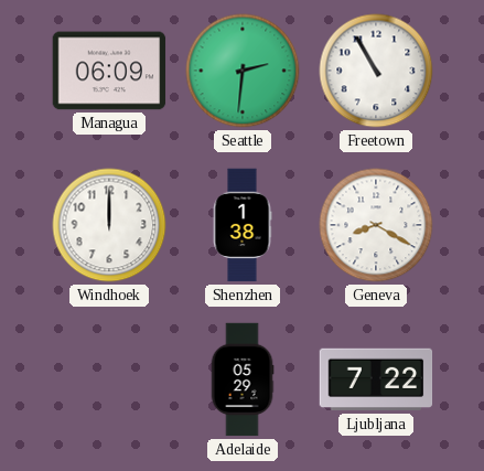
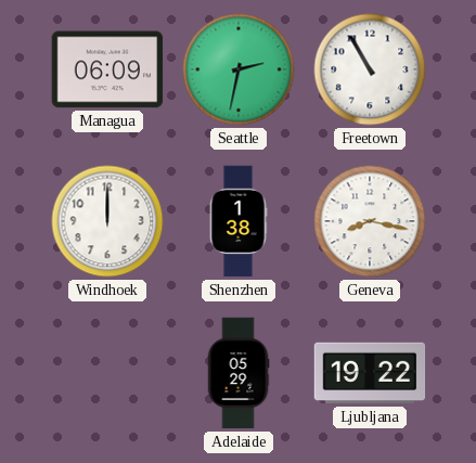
Seattle: 2:31 -> 2:32
Geneva: 8:20 -> 8:17
Ljubljana: 7:22 -> 19:22
